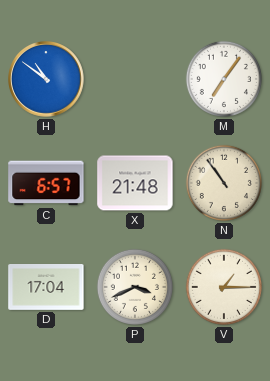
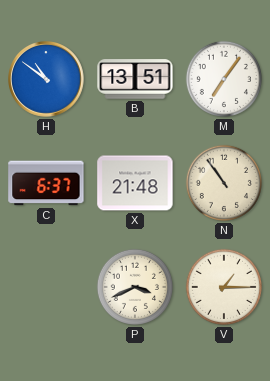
B: none -> 13:51
C: 6:57 -> 6:37
D: 17:04 -> none
